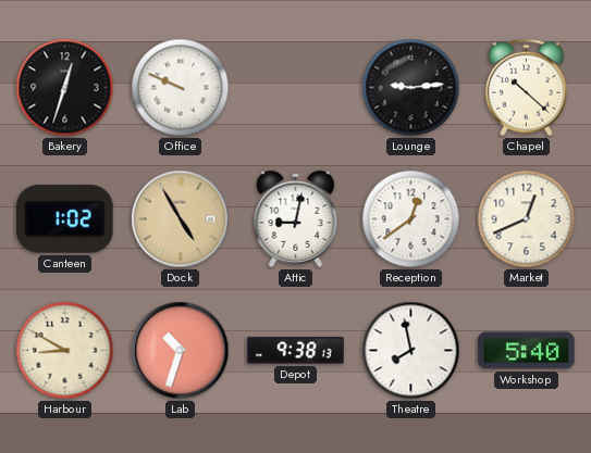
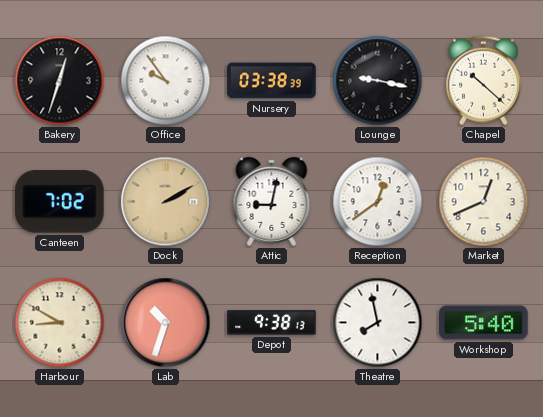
Office: 9:49 -> 9:54
Nursery: none -> 03:38
Lounge: 9:14 -> 9:17
Canteen: 1:02 -> 7:02
Dock: 4:55 -> 2:10
